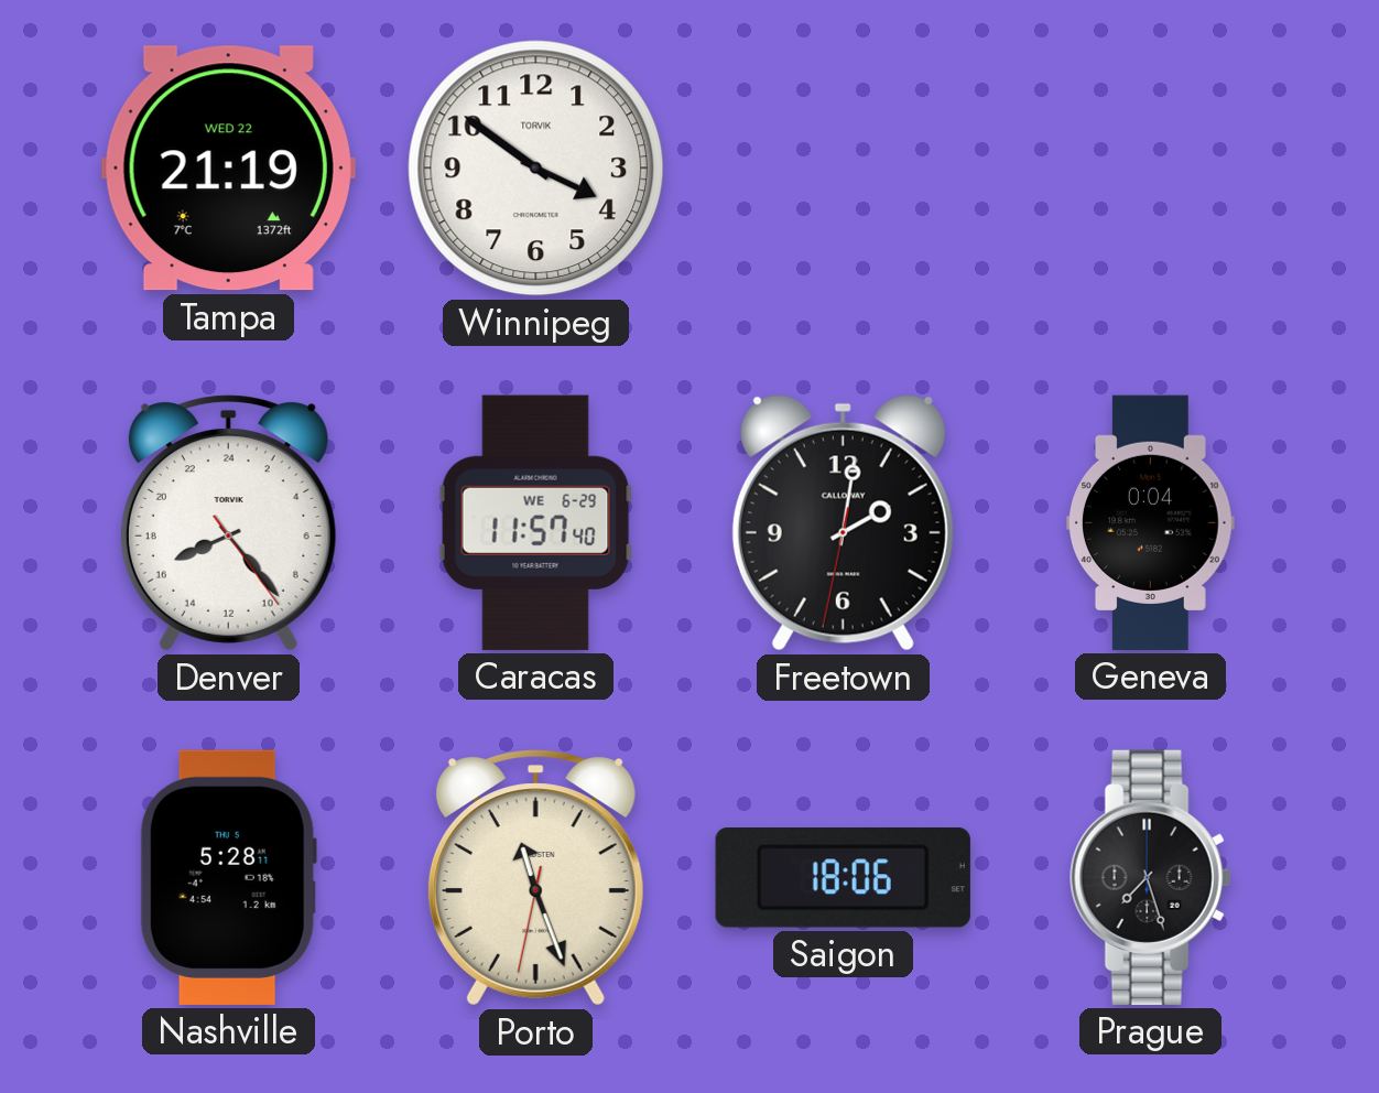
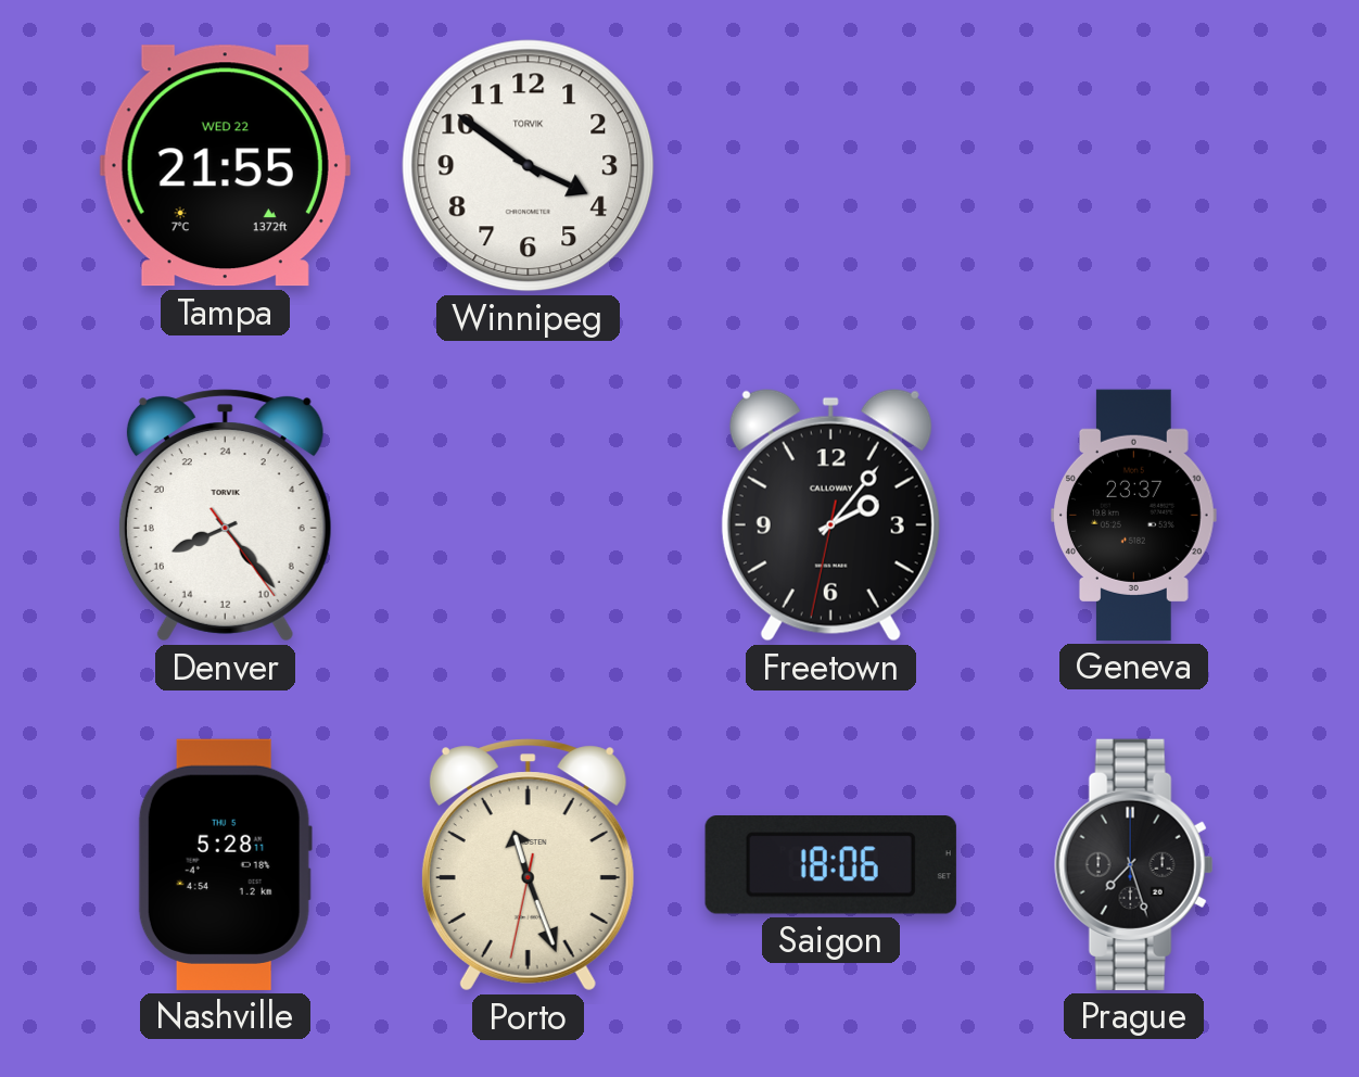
Tampa: 21:19 -> 21:55
Caracas: 11:57 -> none
Freetown: 2:01 -> 2:06
Geneva: 0:04 -> 23:37
